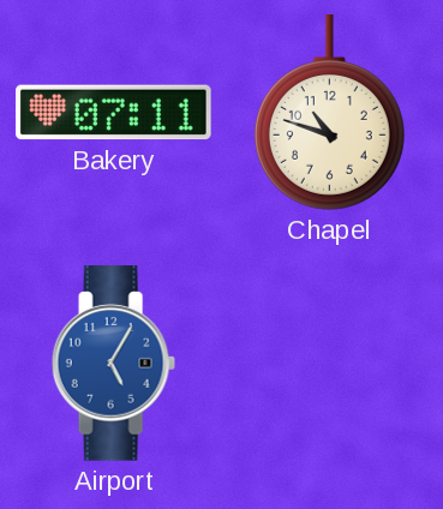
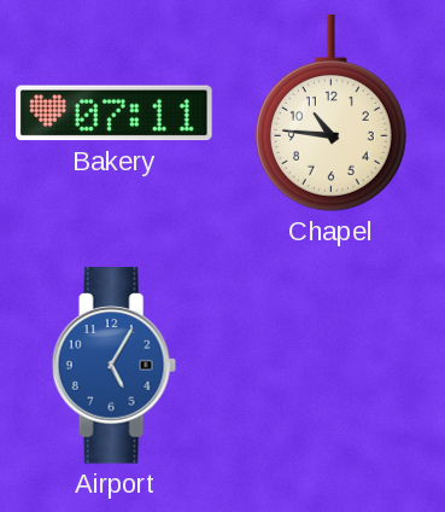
Chapel: 10:48 -> 10:46
